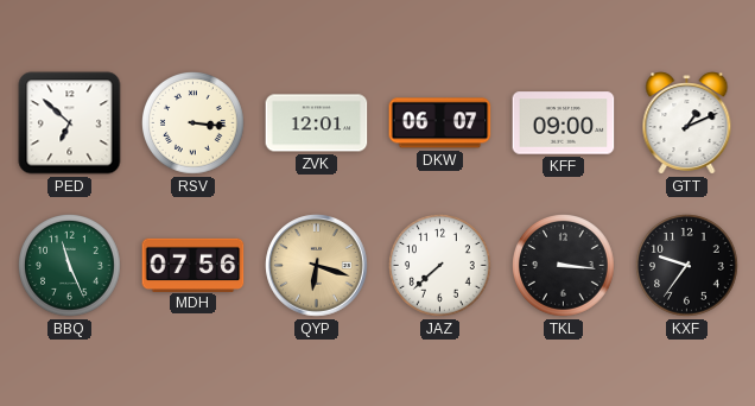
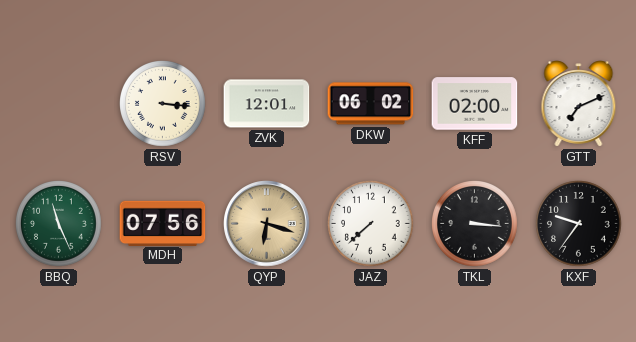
PED: 6:52 -> none
DKW: 06:07 -> 06:02
KFF: 09:00 -> 02:00
GTT: 1:11 -> 7:11
